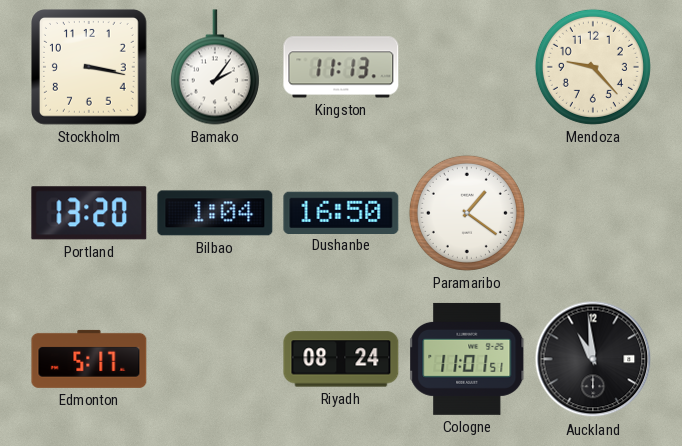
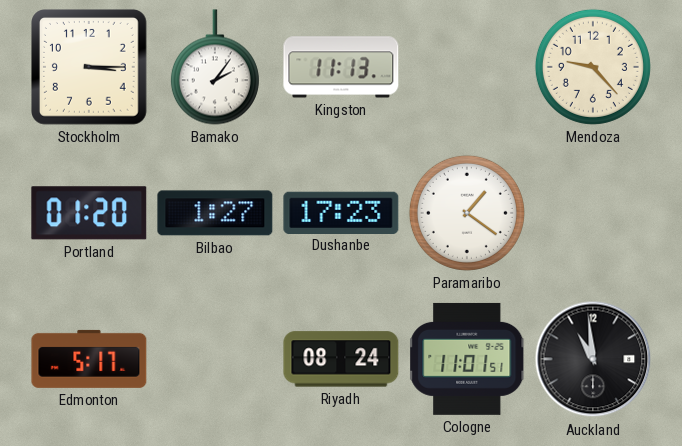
Stockholm: 3:17 -> 3:15
Portland: 13:20 -> 01:20
Bilbao: 1:04 -> 1:27
Dushanbe: 16:50 -> 17:23
